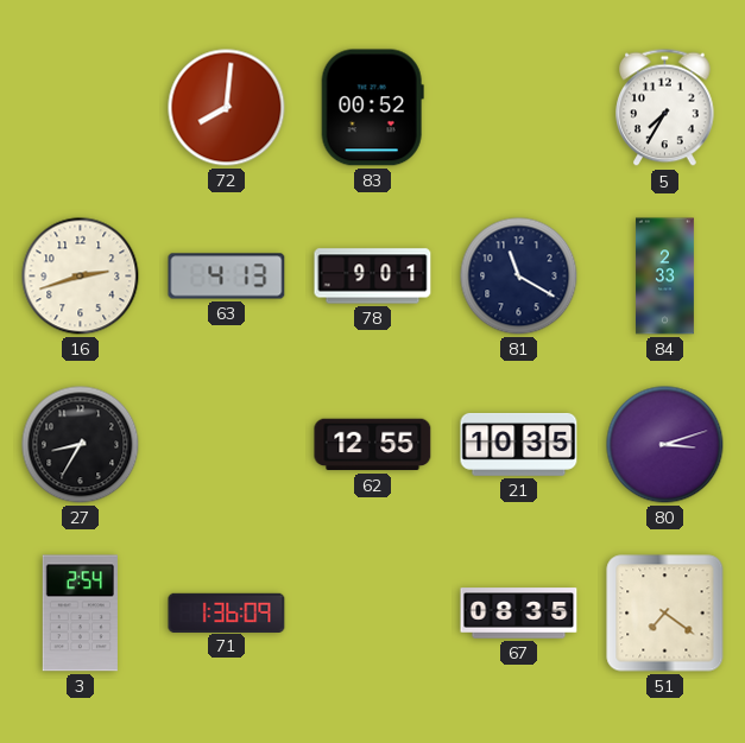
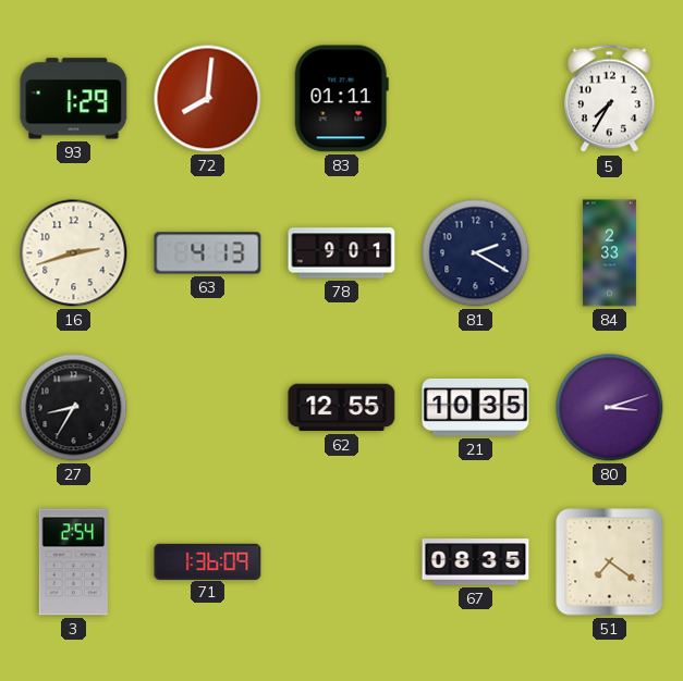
93: none -> 1:29
83: 00:52 -> 01:11
81: 11:20 -> 2:20
